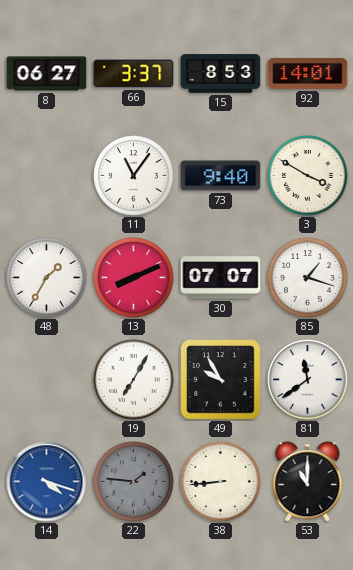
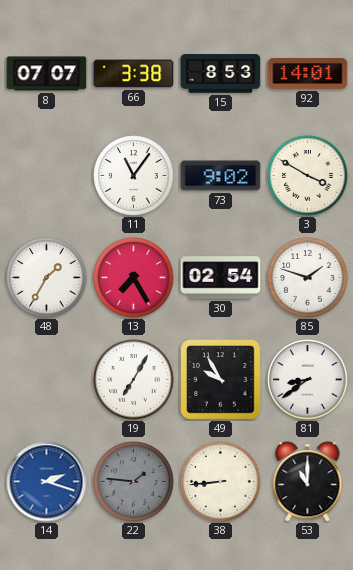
8: 06:27 -> 07:07
66: 3:37 -> 3:38
73: 9:40 -> 9:02
13: 8:11 -> 7:25
30: 07:07 -> 02:54
85: 1:18 -> 1:48
81: 11:39 -> 8:39
14: 4:18 -> 2:18
